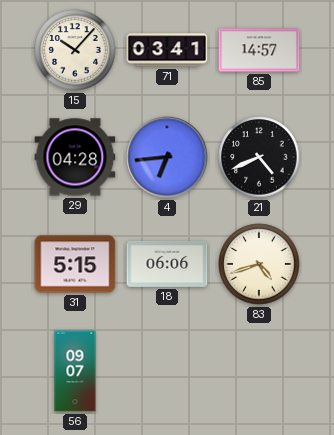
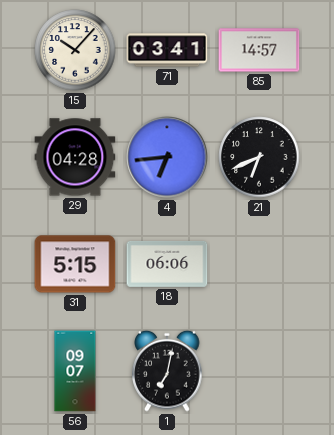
21: 4:41 -> 6:41
83: 4:42 -> none
1: none -> 7:02
